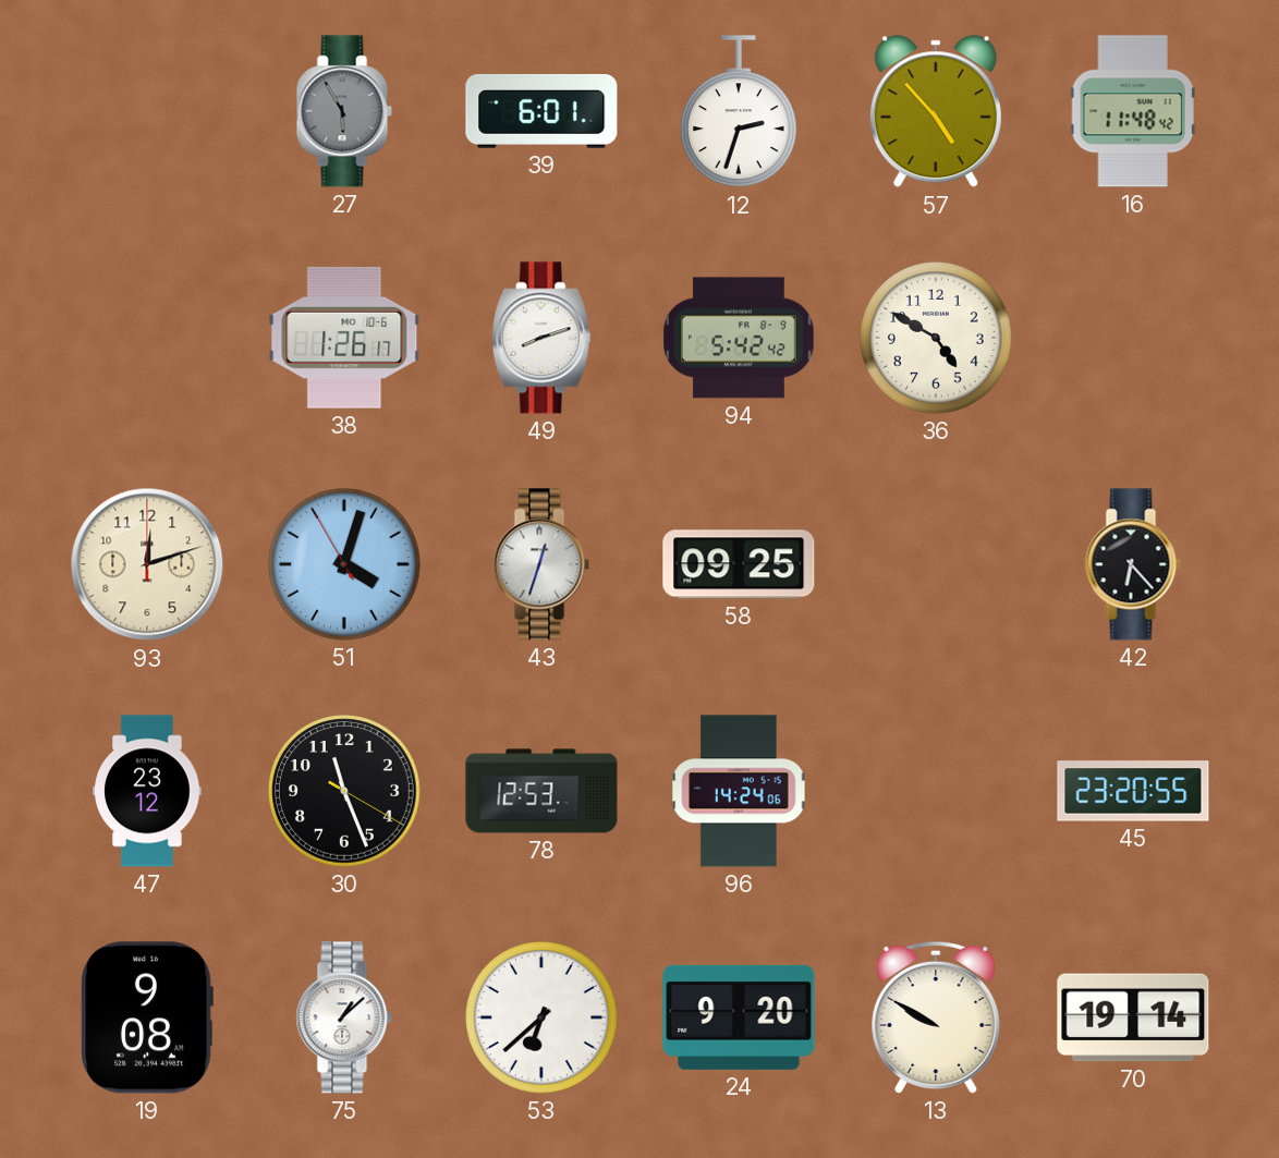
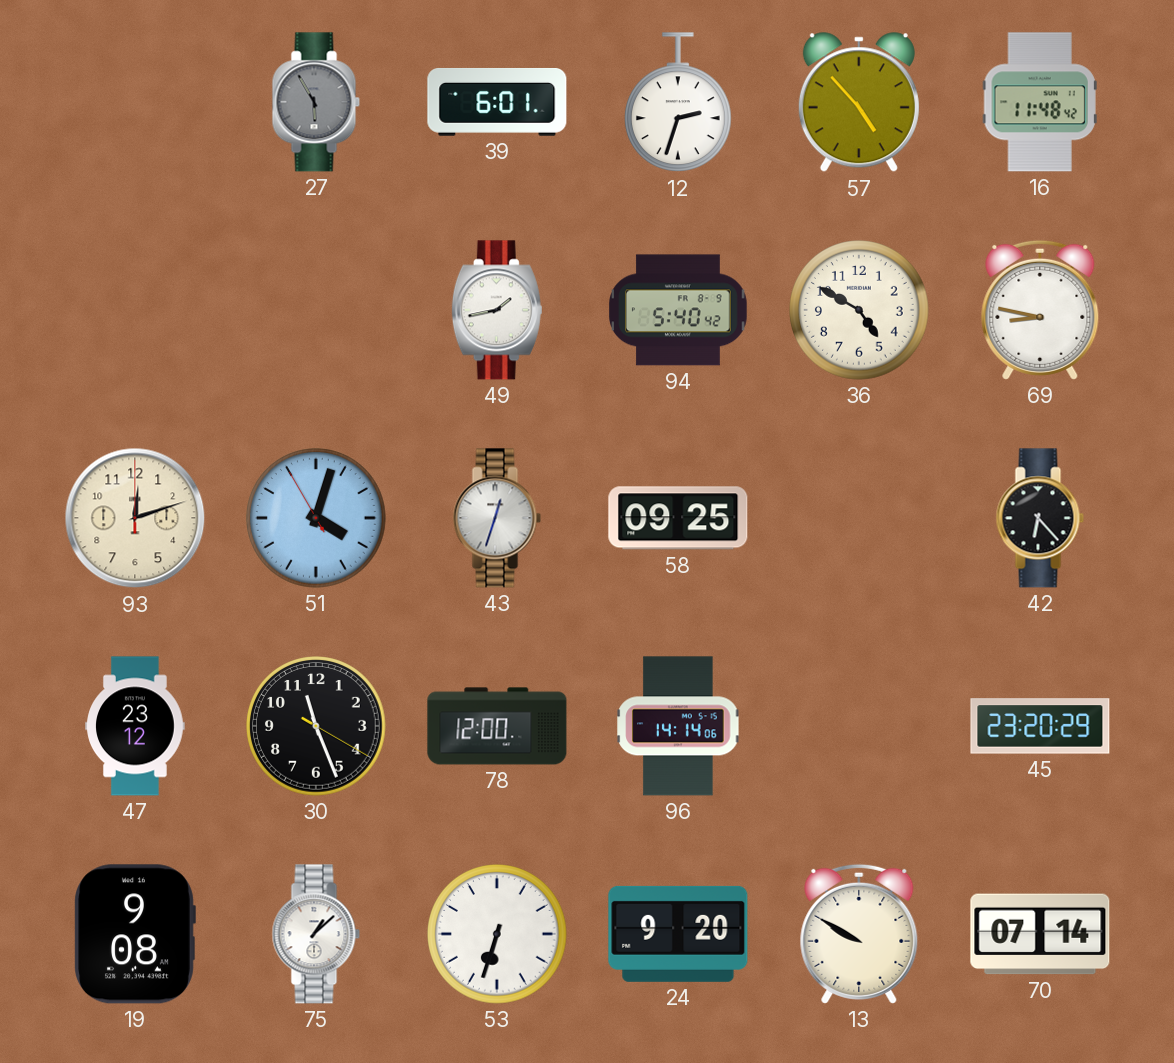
38: 1:26 -> none
49: 8:12 -> 1:43
94: 5:42 -> 5:40
69: none -> 8:47
78: 12:53 -> 12:00
96: 14:24 -> 14:14
45: 23:20:55 -> 23:20:29
53: 6:38 -> 6:33
70: 19:14 -> 07:14
